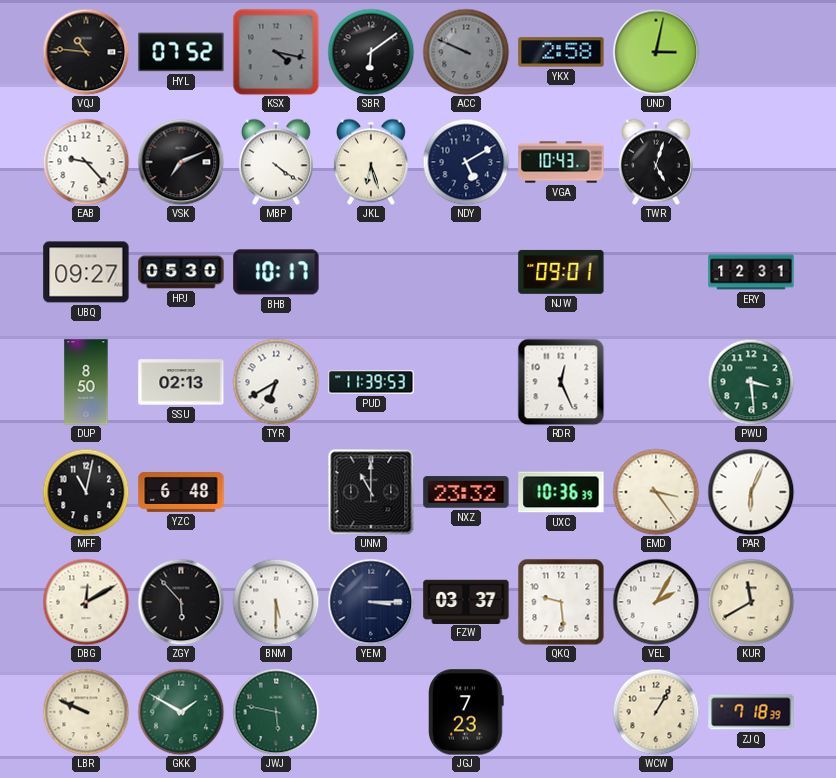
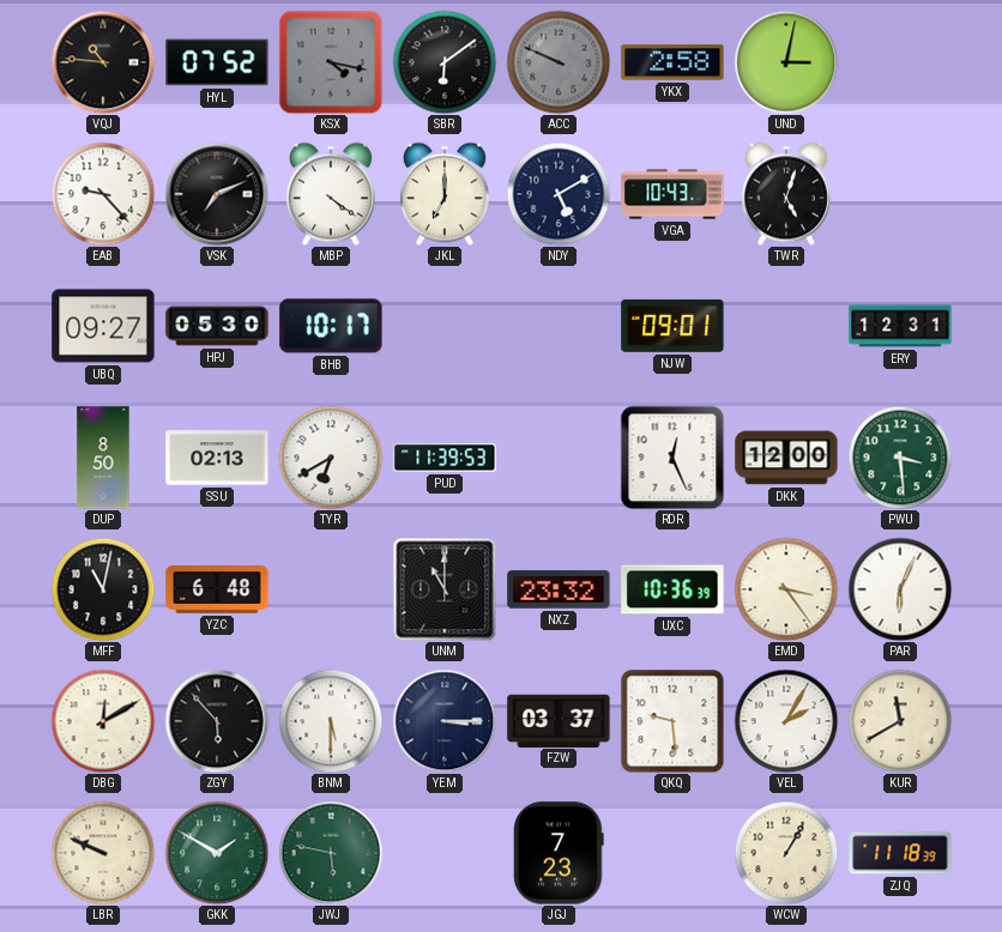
JKL: 6:27 -> 7:00
DKK: none -> 12:00
ZJQ: 7:18 -> 11:18
